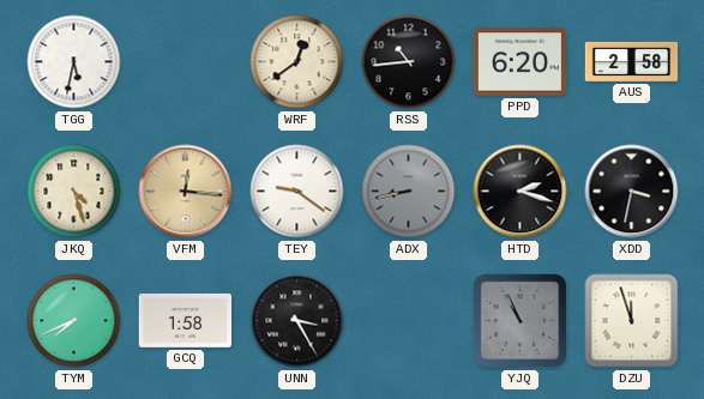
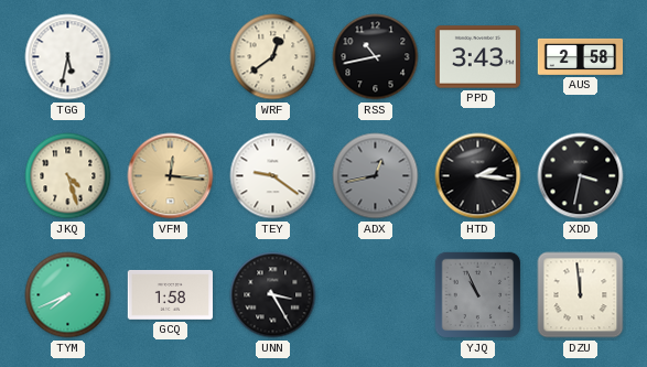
RSS: 10:44 -> 10:43
PPD: 6:20 -> 3:43
ADX: 8:43 -> 12:43
HTD: 2:18 -> 2:16
DZU: 11:57 -> 11:59
